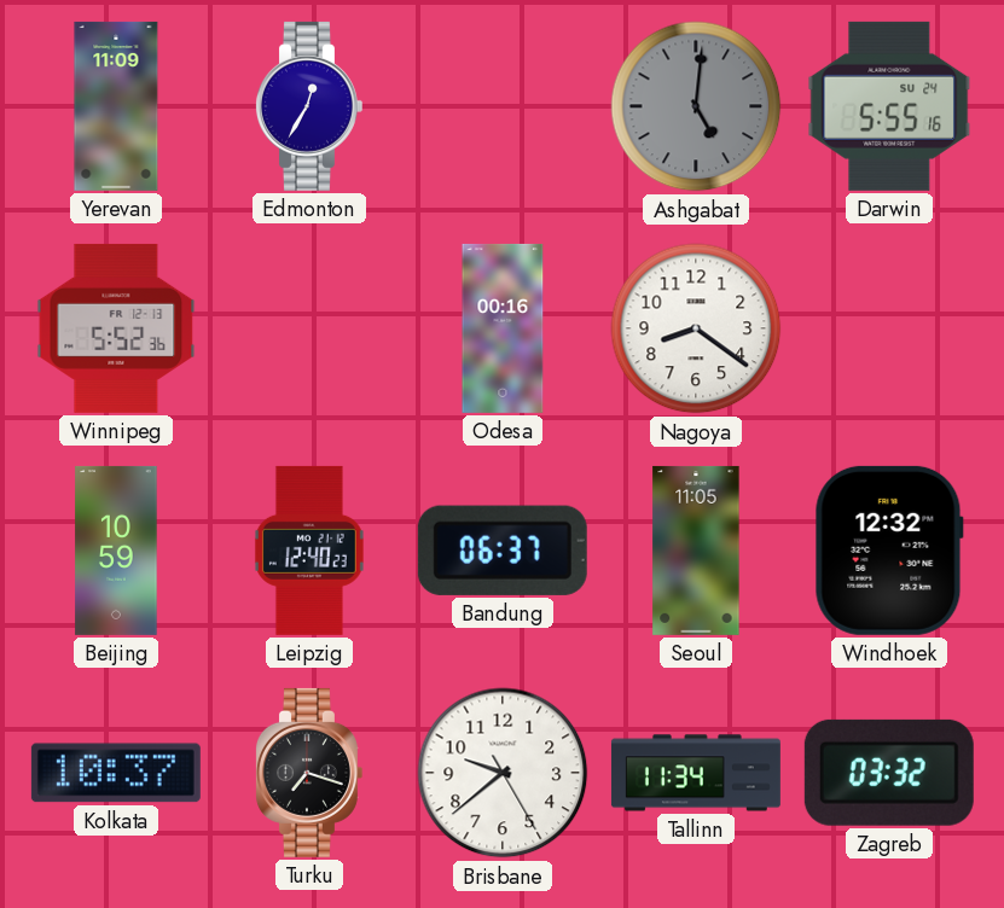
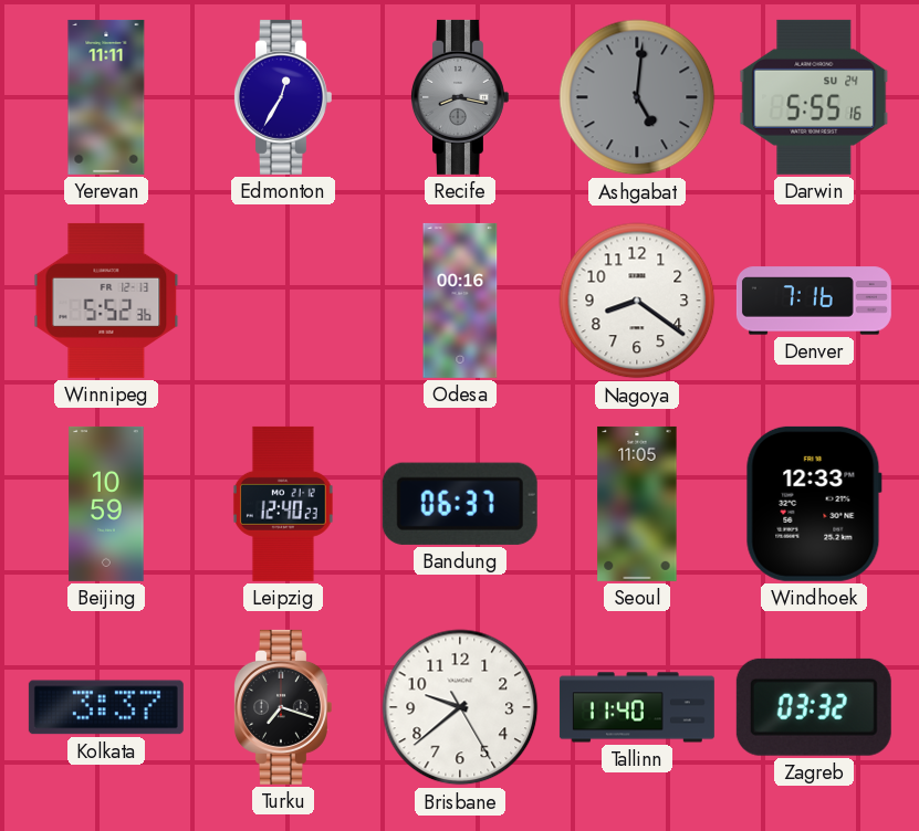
Yerevan: 11:09 -> 11:11
Recife: none -> 8:17
Denver: none -> 7:16
Windhoek: 12:32 -> 12:33
Kolkata: 10:37 -> 3:37
Tallinn: 11:34 -> 11:40
